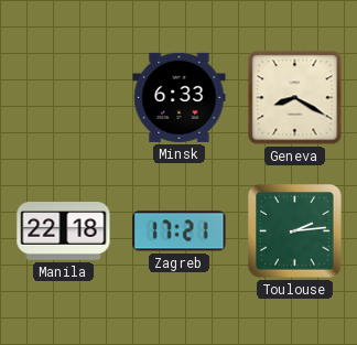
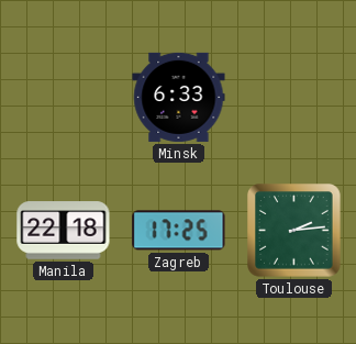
Geneva: 8:20 -> none
Zagreb: 17:21 -> 17:25
